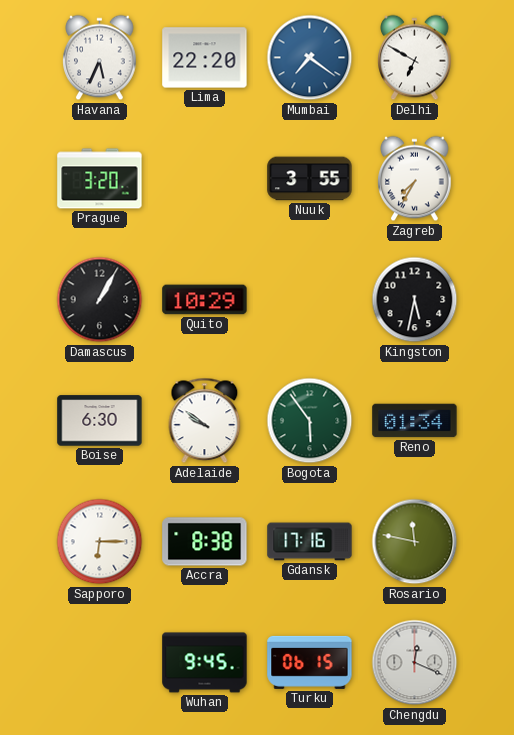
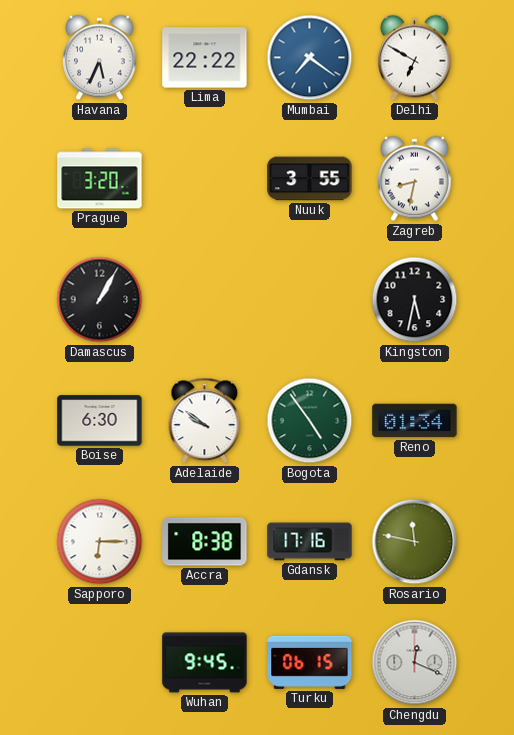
Lima: 22:20 -> 22:22
Zagreb: 7:35 -> 8:32
Quito: 10:29 -> none
Bogota: 5:54 -> 4:54
